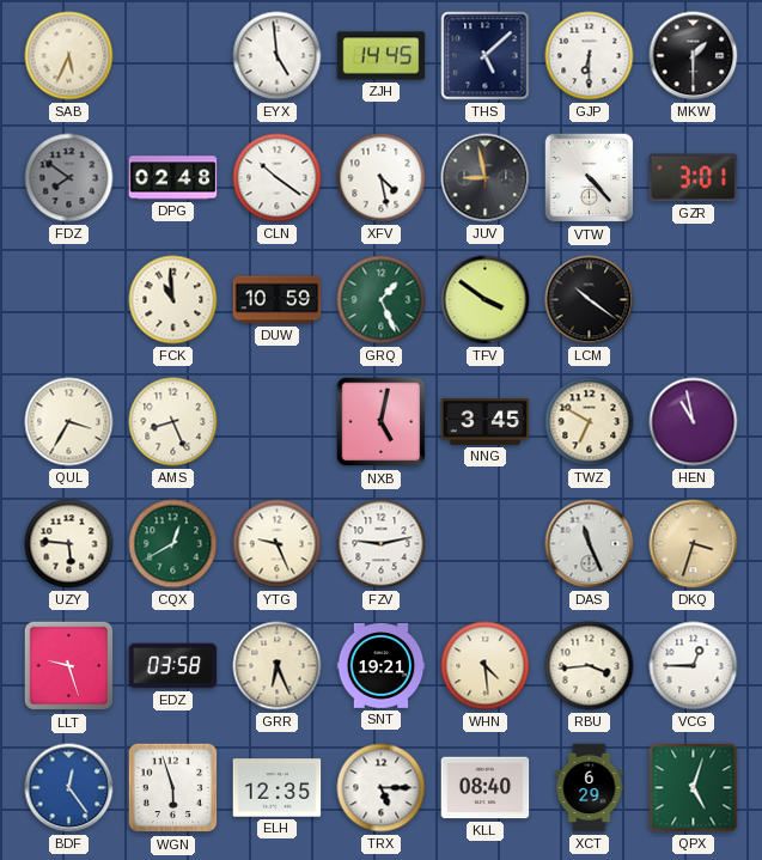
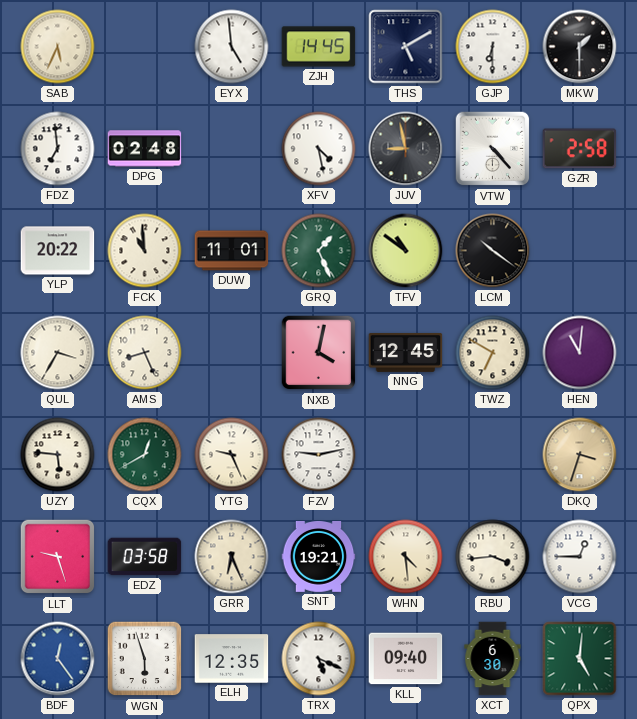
THS: 5:08 -> 5:10
FDZ: 7:51 -> 6:59
FDZ dial: grey -> white
CLN: 10:21 -> none
GZR: 3:01 -> 2:58
YLP: none -> 20:22
DUW: 10:59 -> 11:01
TFV: 3:51 -> 10:51
NXB: 5:02 -> 4:02
NNG: 3:45 -> 12:45
HEN: 10:58 -> 11:01
DAS: 11:26 -> none
TRX: 5:15 -> 5:19
KLL: 08:40 -> 09:40
XCT: 6:29 -> 6:30
QPX: 5:03 -> 5:01
